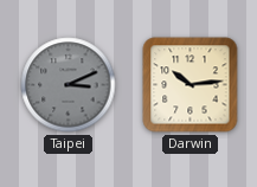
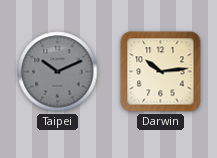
Taipei: 3:11 -> 10:11
